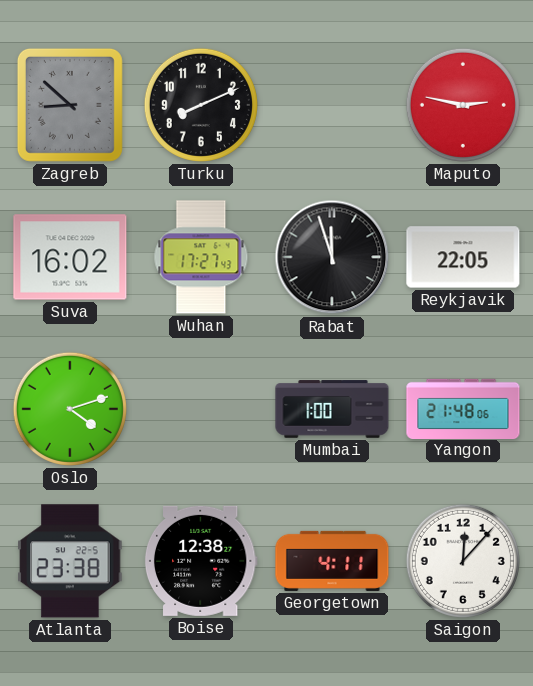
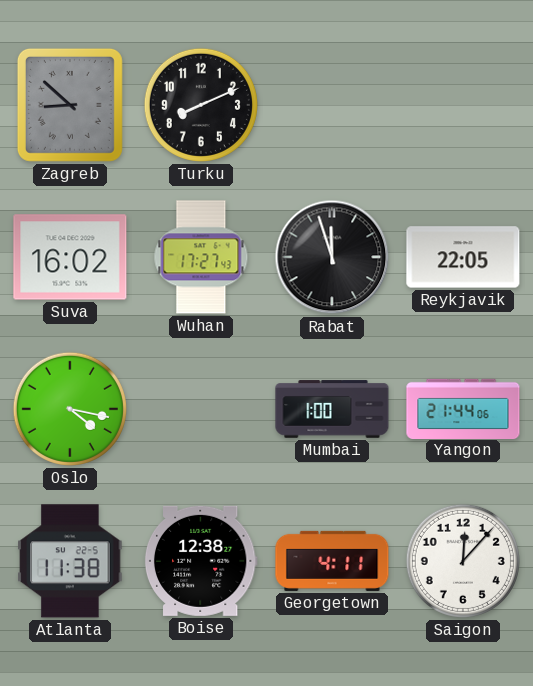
Maputo: 2:47 -> none
Oslo: 4:12 -> 4:17
Yangon: 21:48 -> 21:44
Atlanta: 23:38 -> 11:38
